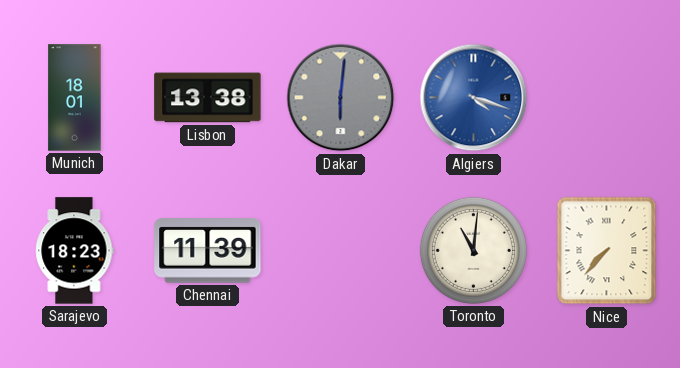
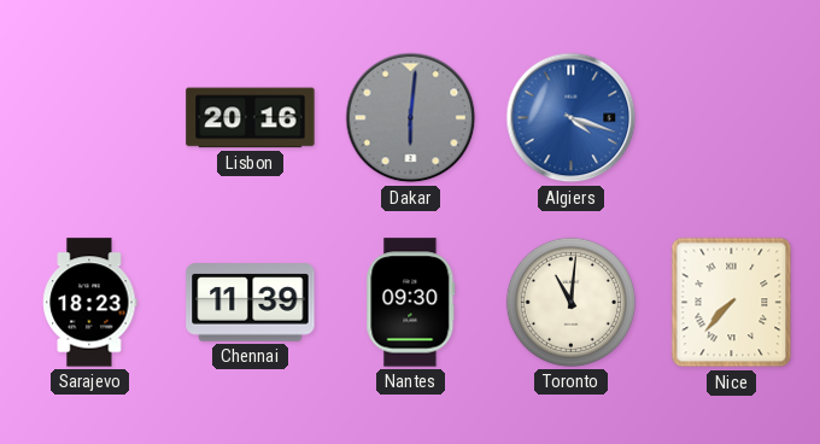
Munich: 18:01 -> none
Lisbon: 13:38 -> 20:16
Nantes: none -> 09:30
